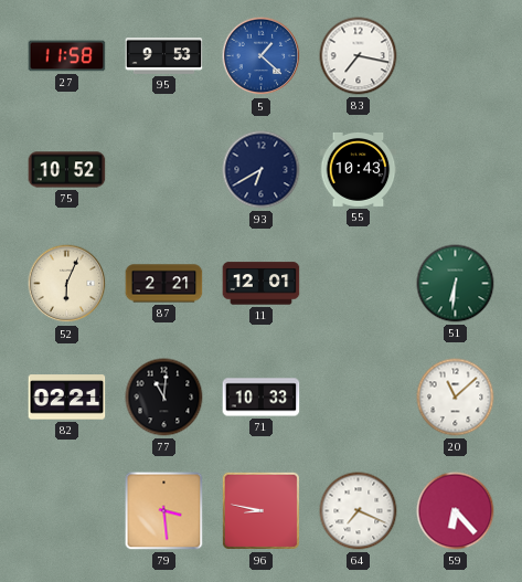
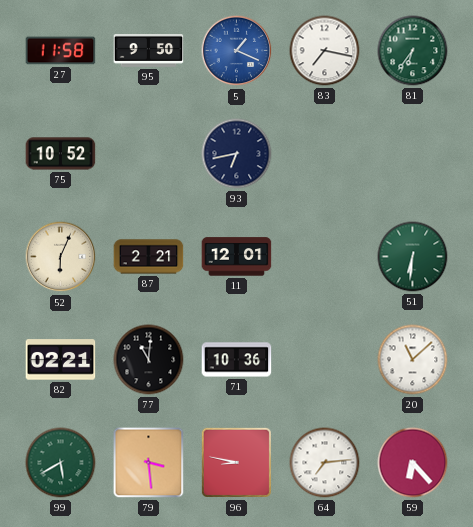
95: 9:53 -> 9:50
5: 1:22 -> 1:19
81: none -> 6:36
93: 6:40 -> 6:43
55: 10:43 -> none
71: 10:33 -> 10:36
99: none -> 5:40
64: 7:19 -> 7:14
